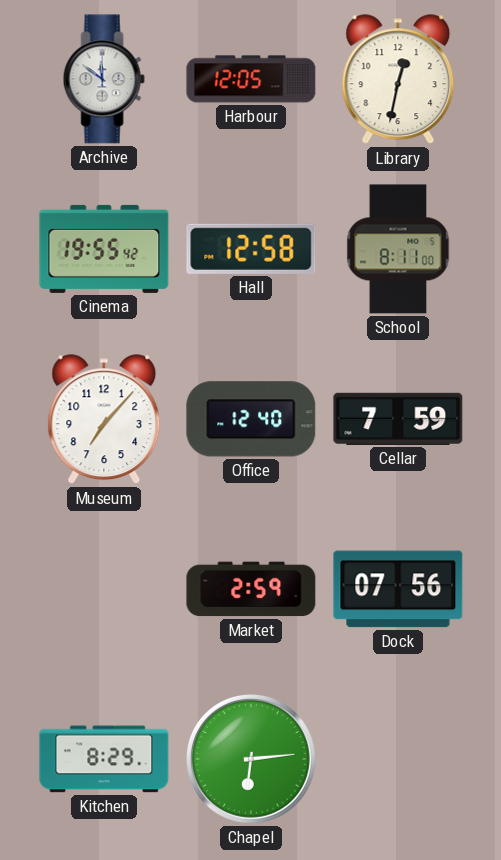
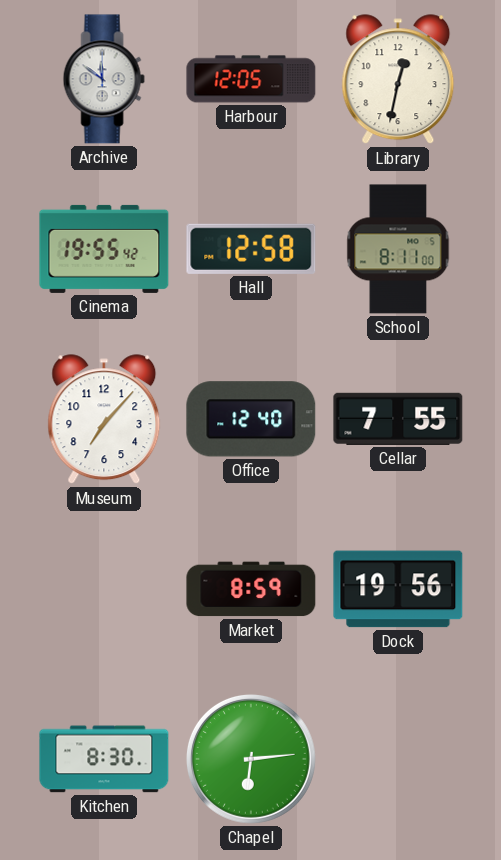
Cellar: 7:59 -> 7:55
Market: 2:59 -> 8:59
Dock: 07:56 -> 19:56
Kitchen: 8:29 -> 8:30
